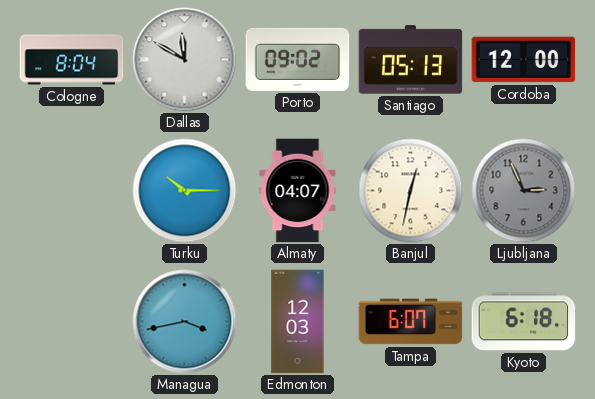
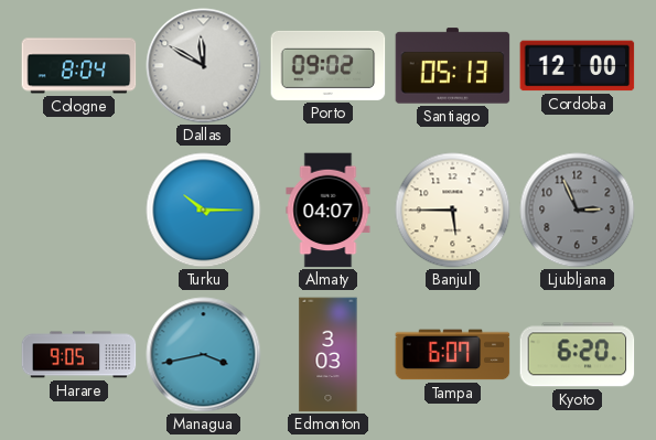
Banjul: 12:32 -> 5:45
Harare: none -> 9:05
Edmonton: 12:03 -> 3:03
Kyoto: 6:18 -> 6:20
